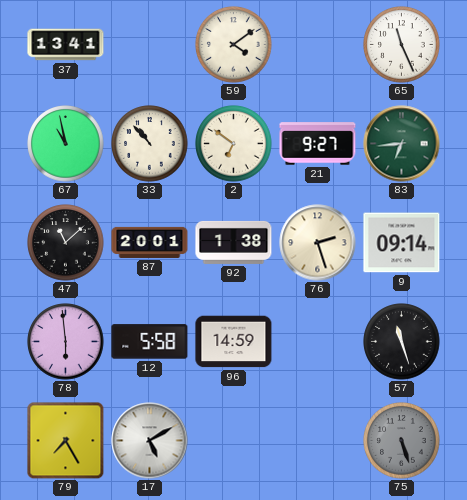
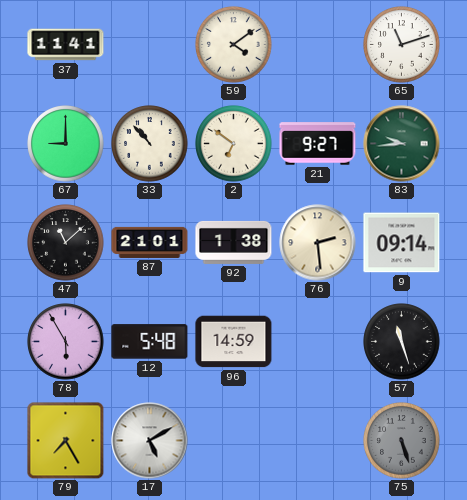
37: 13:41 -> 11:41
65: 11:26 -> 11:12
67: 10:58 -> 9:00
83: 6:44 -> 9:44
87: 20:01 -> 21:01
76: 2:27 -> 2:29
78: 5:59 -> 5:55
12: 5:58 -> 5:48
